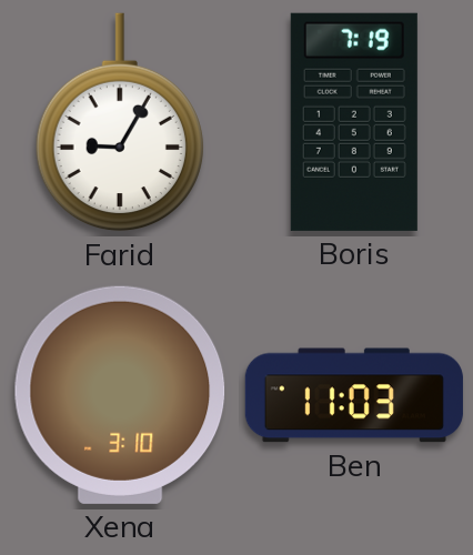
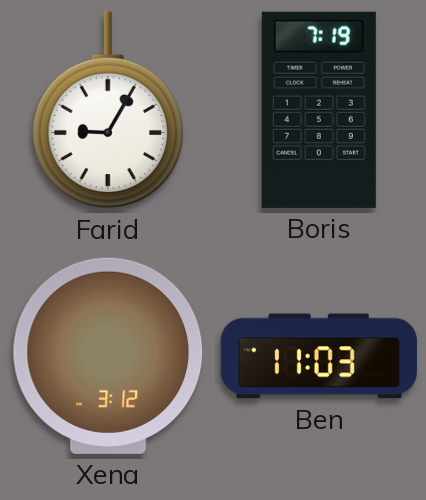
Xena: 3:10 -> 3:12
